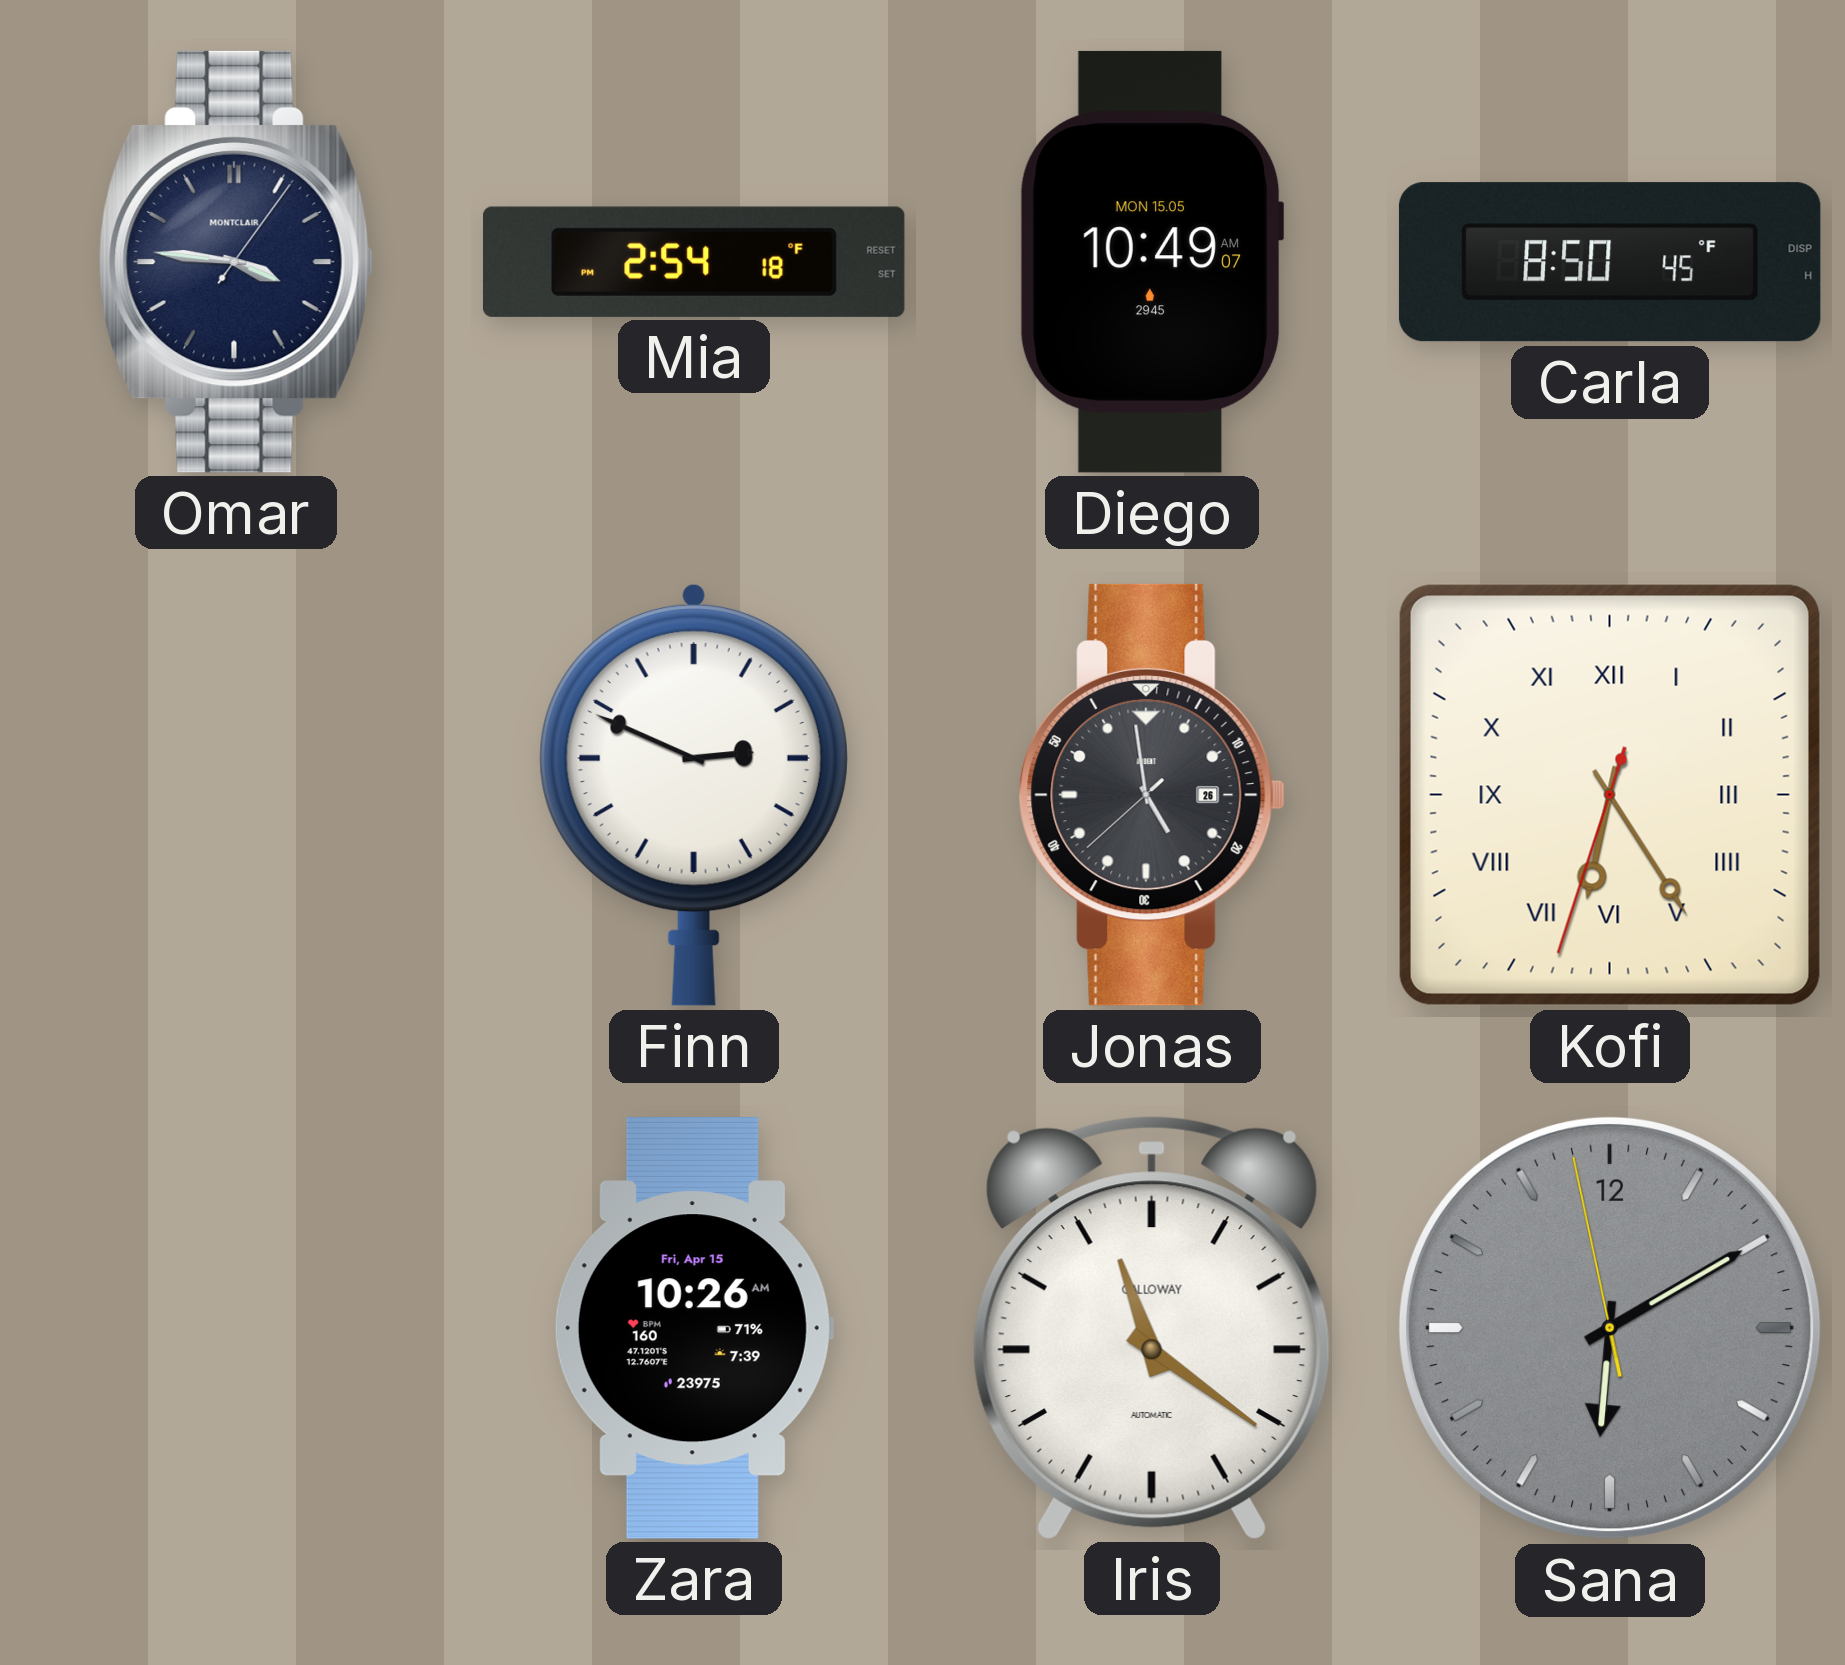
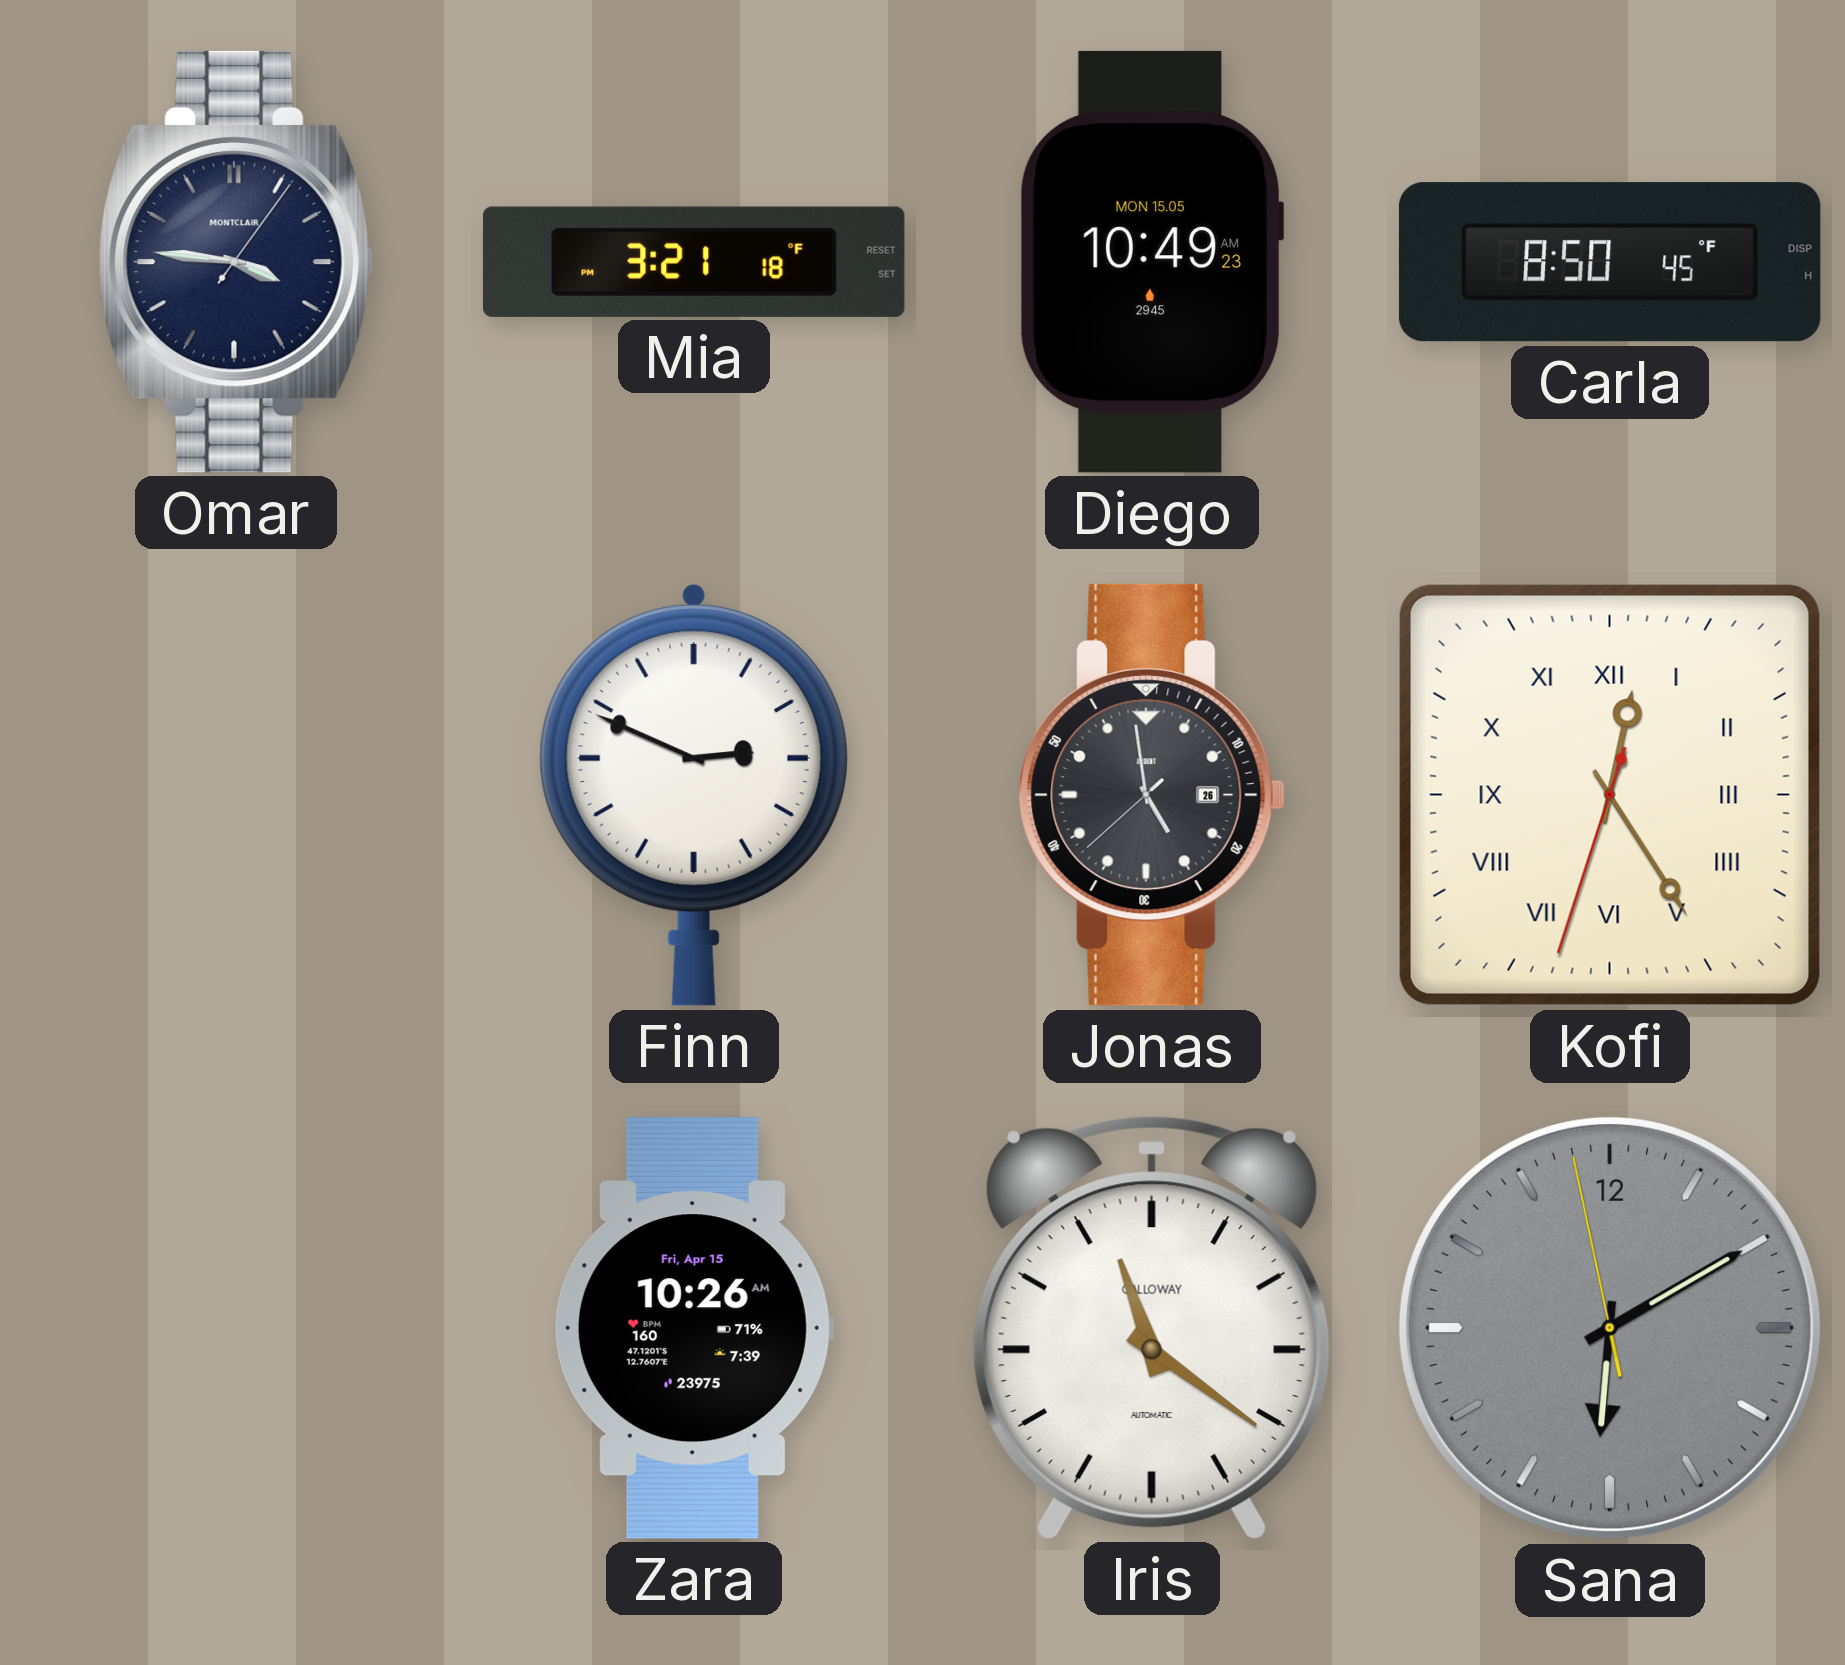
Mia: 2:54 -> 3:21
Diego: 10:49:07 AM -> 10:49:23 AM
Kofi: 6:24 -> 12:24
